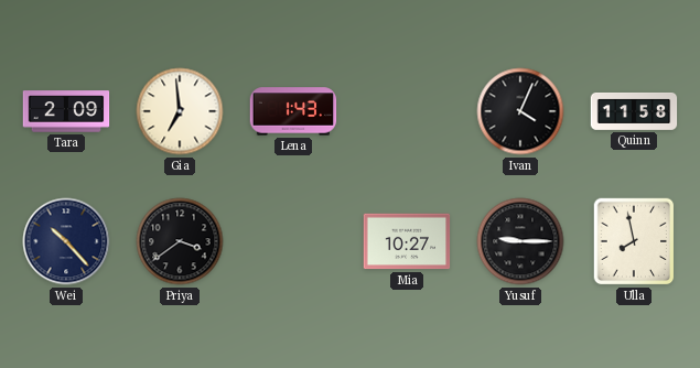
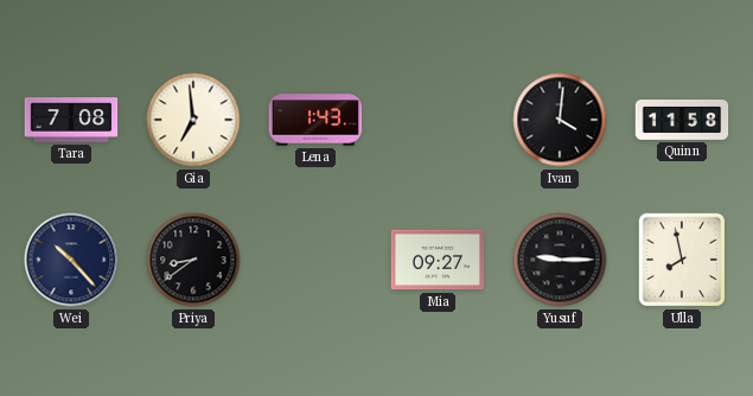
Tara: 2:09 -> 7:08
Ivan: 4:04 -> 4:01
Priya: 3:39 -> 8:39
Mia: 10:27 -> 09:27
